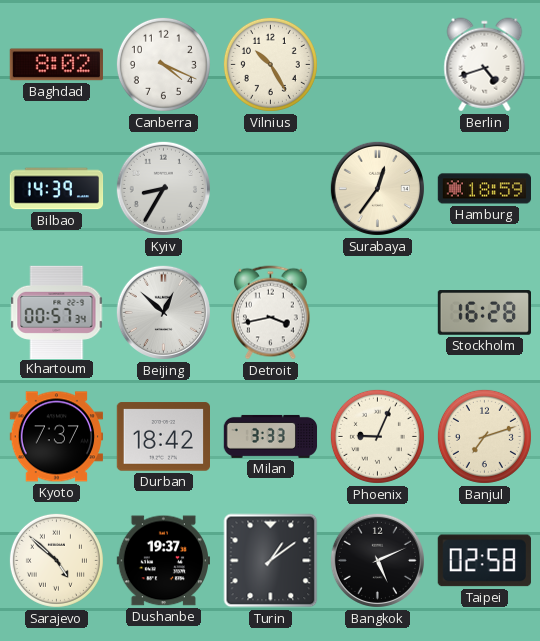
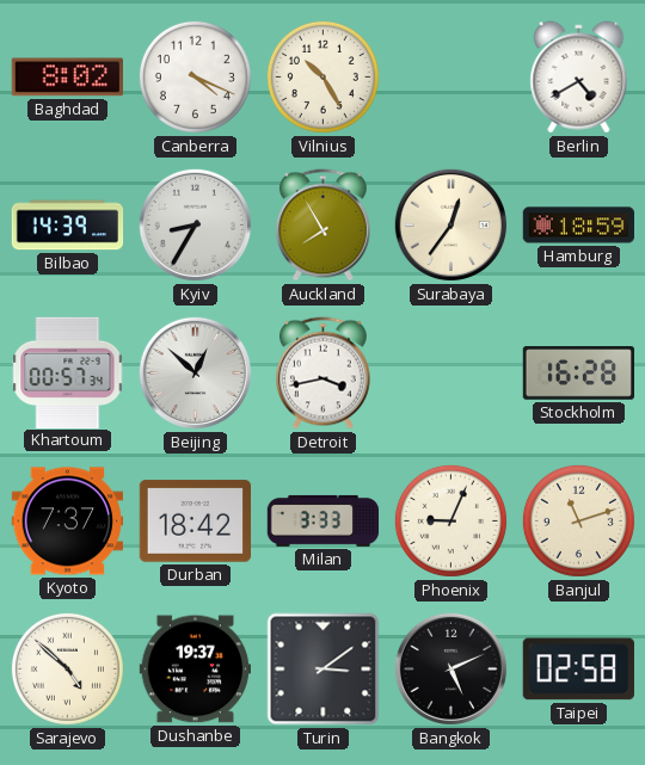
Berlin: 4:42 -> 4:40
Auckland: none -> 7:55
Banjul: 7:12 -> 11:12
Turin: 1:09 -> 3:09
